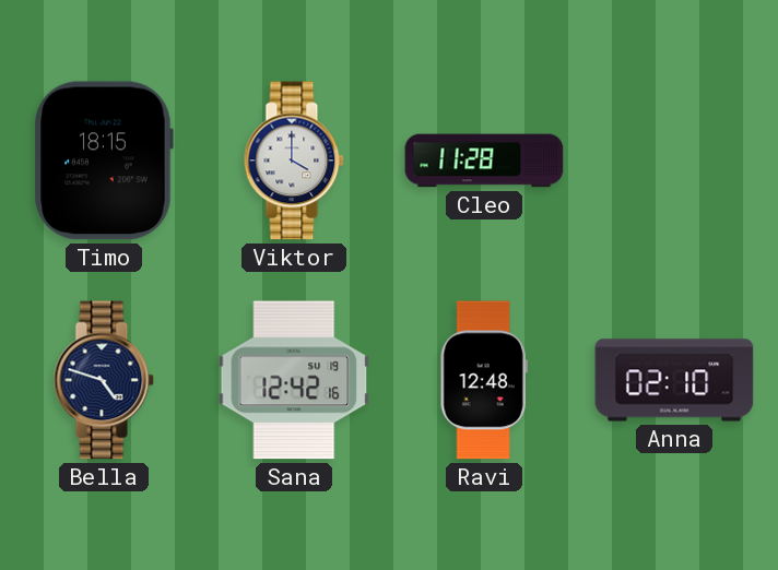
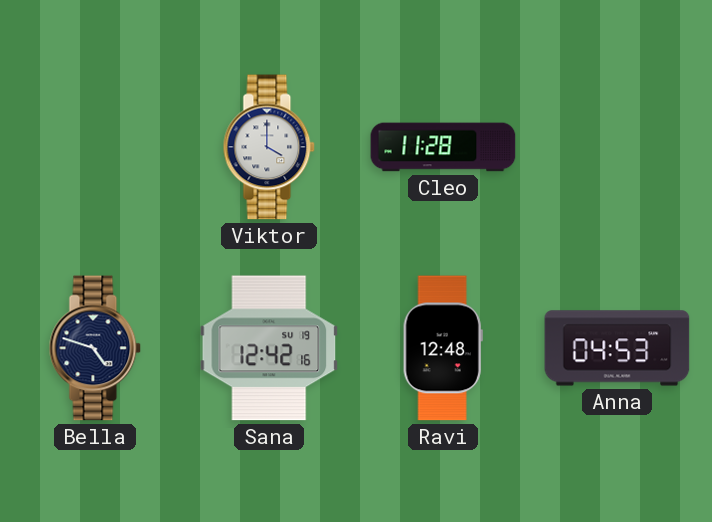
Timo: 18:15 -> none
Anna: 02:10 -> 04:53
